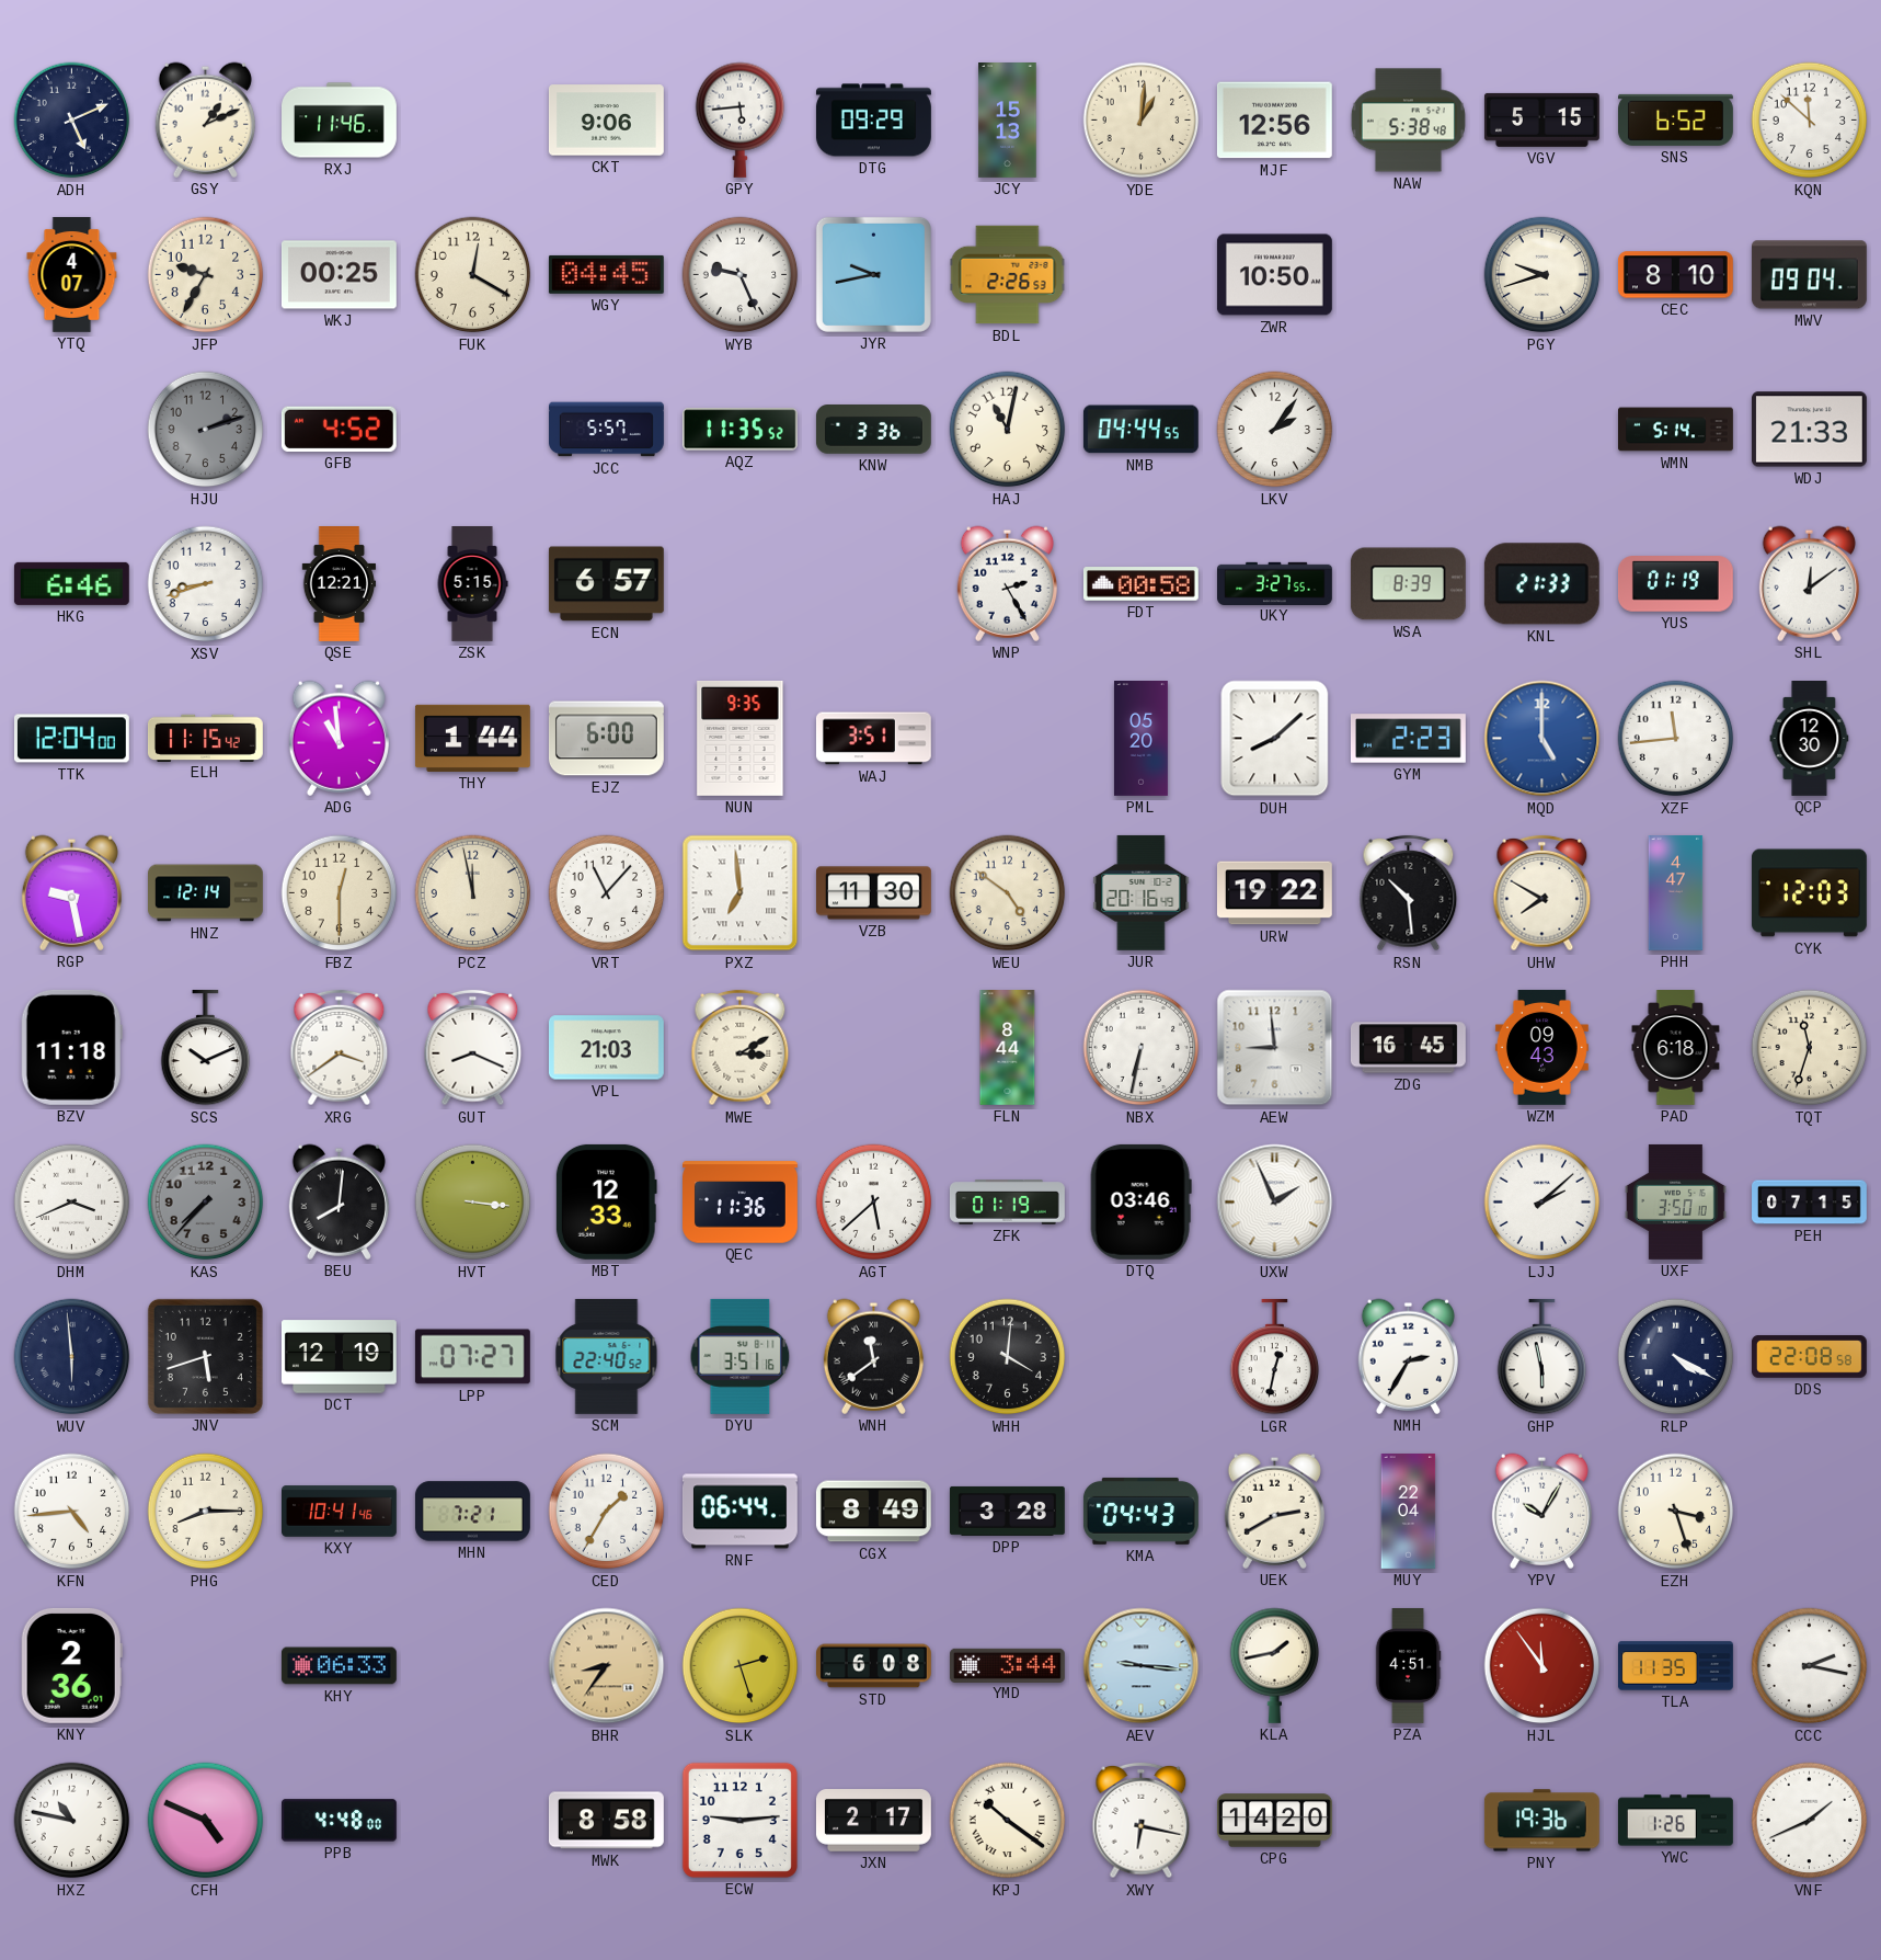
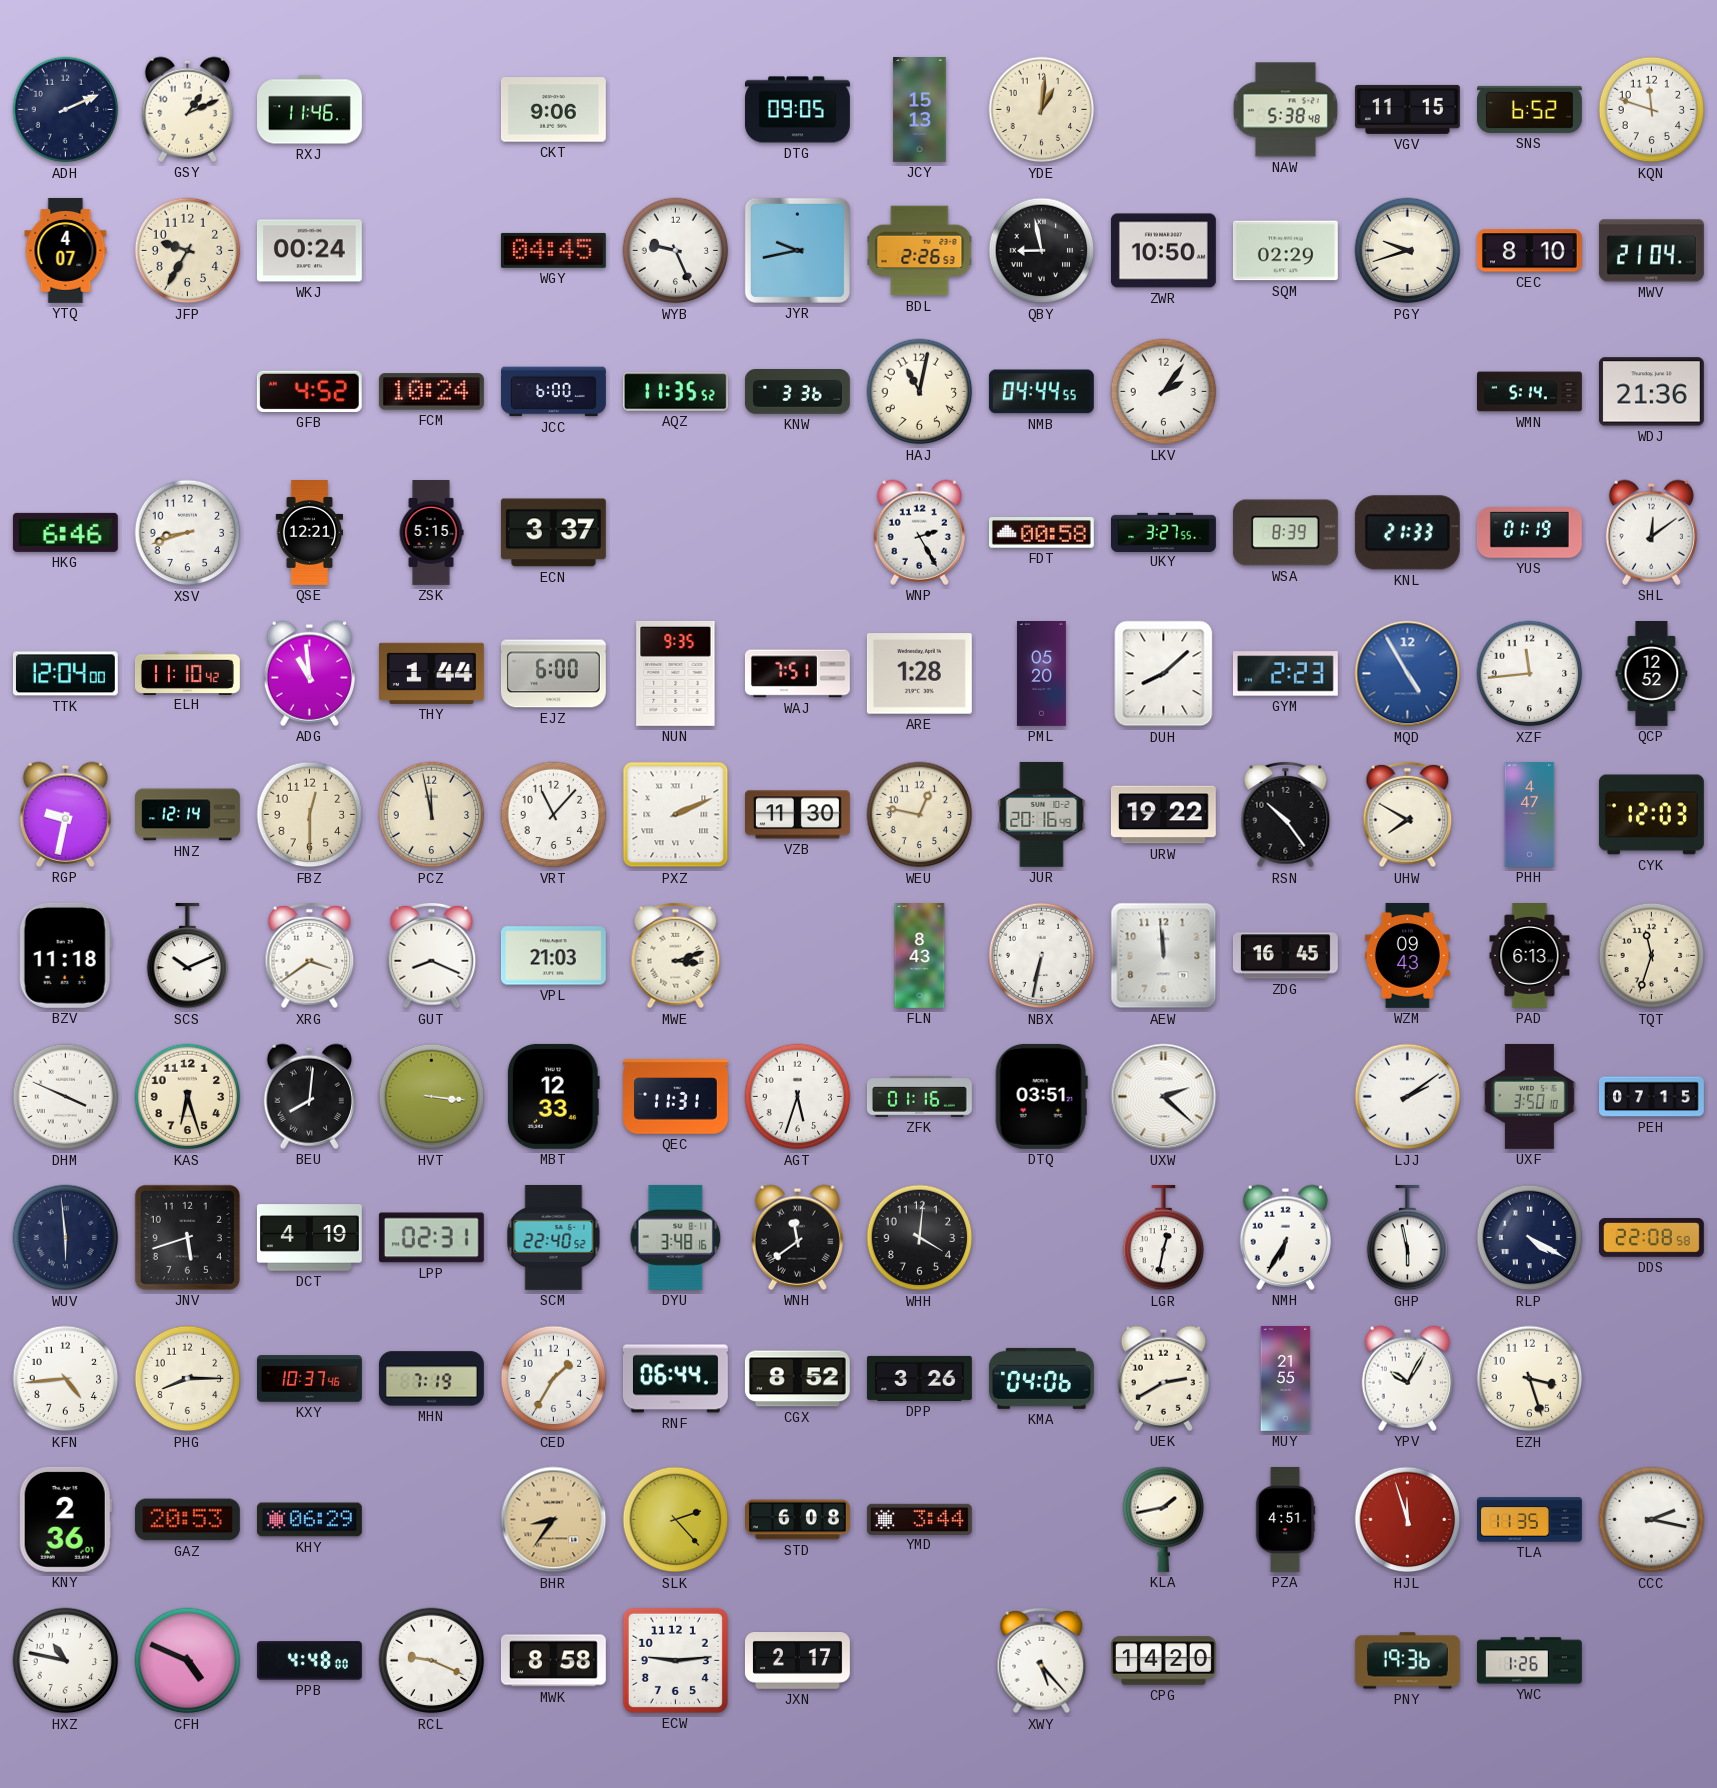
ADH: 5:11 -> 2:11
GPY: 5:44 -> none
DTG: 09:29 -> 09:05
MJF: 12:56 -> none
VGV: 5:15 -> 11:15
KQN: 11:52 -> 11:48
WKJ: 00:25 -> 00:24
FUK: 12:20 -> none
QBY: none -> 8:58
SQM: none -> 02:29
MWV: 09:04 -> 21:04
HJU: 2:12 -> none
FCM: none -> 10:24
JCC: 5:57 -> 6:00
WDJ: 21:33 -> 21:36
ECN: 6:57 -> 3:37
ELH: 11:15 -> 11:10
WAJ: 3:51 -> 7:51
ARE: none -> 1:28
MQD: 5:00 -> 4:55
QCP: 12:30 -> 12:52
RGP: 9:28 -> 9:32
PXZ: 6:59 -> 2:11
WEU: 4:51 -> 12:47
RSN: 10:29 -> 10:24
MWE: 3:10 -> 3:12
FLN: 8:44 -> 8:43
AEW: 8:59 -> 11:59
PAD: 6:18 -> 6:13
DHM: 3:41 -> 3:49
KAS: 7:37 -> 6:27
KAS dial: grey -> cream
QEC: 11:36 -> 11:31
AGT: 5:38 -> 5:33
ZFK: 01:19 -> 01:16
DTQ: 03:46 -> 03:51
UXW: 1:56 -> 2:22
LJJ: 2:08 -> 2:09
DCT: 12:19 -> 4:19
LPP: 07:27 -> 02:31
DYU: 3:51 -> 3:48
NMH: 2:35 -> 6:35
KXY: 10:41 -> 10:37
MHN: 7:21 -> 7:19
CGX: 8:49 -> 8:52
DPP: 3:28 -> 3:26
KMA: 04:43 -> 04:06
MUY: 22:04 -> 21:55
GAZ: none -> 20:53
KHY: 06:33 -> 06:29
SLK: 2:27 -> 2:23
AEV: 9:16 -> none
HJL: 11:54 -> 11:57
RCL: none -> 9:19
KPJ: 10:21 -> none
XWY: 6:17 -> 5:23
VNF: 1:41 -> none
